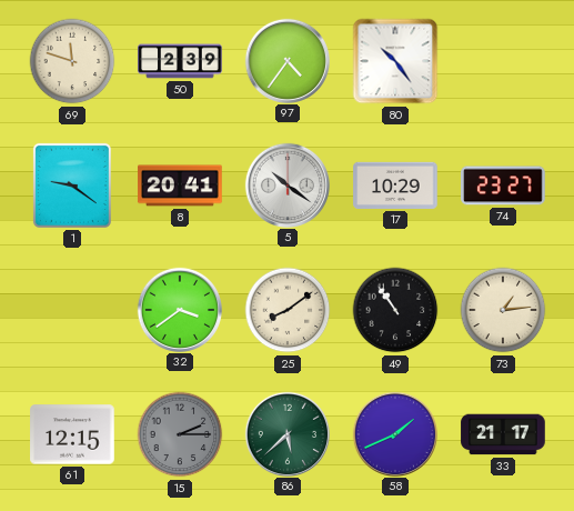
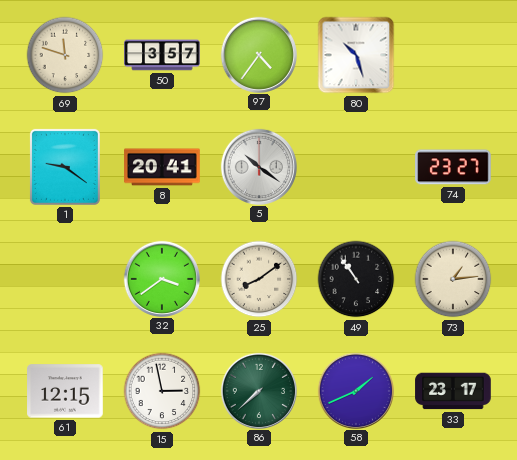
50: 2:39 -> 3:57
80: 10:24 -> 10:27
17: 10:29 -> none
15: 2:15 -> 2:58
15 dial: grey -> white
86: 5:38 -> 7:38
33: 21:17 -> 23:17
